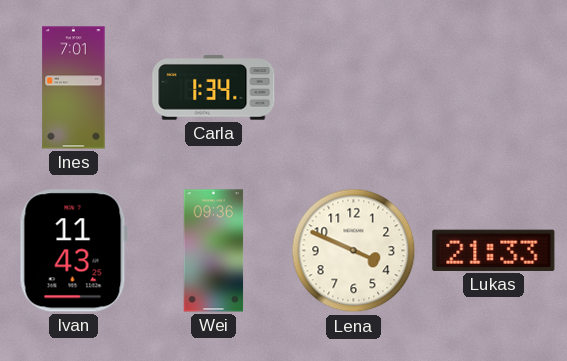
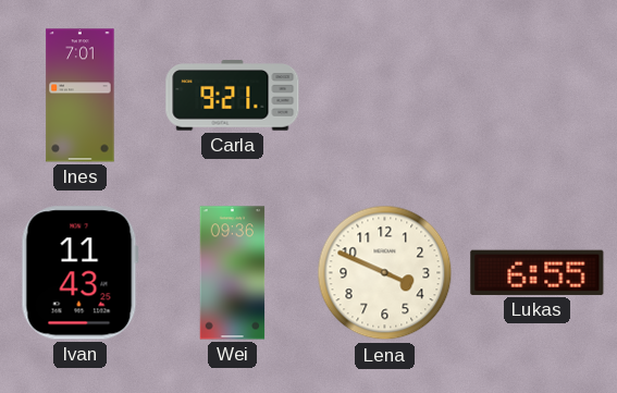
Carla: 1:34 -> 9:21
Lukas: 21:33 -> 6:55
